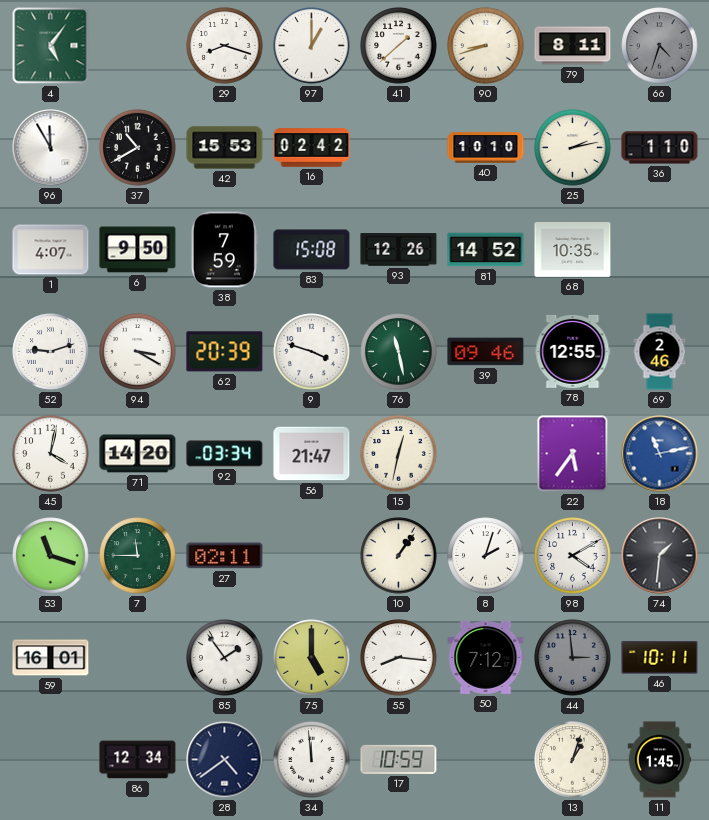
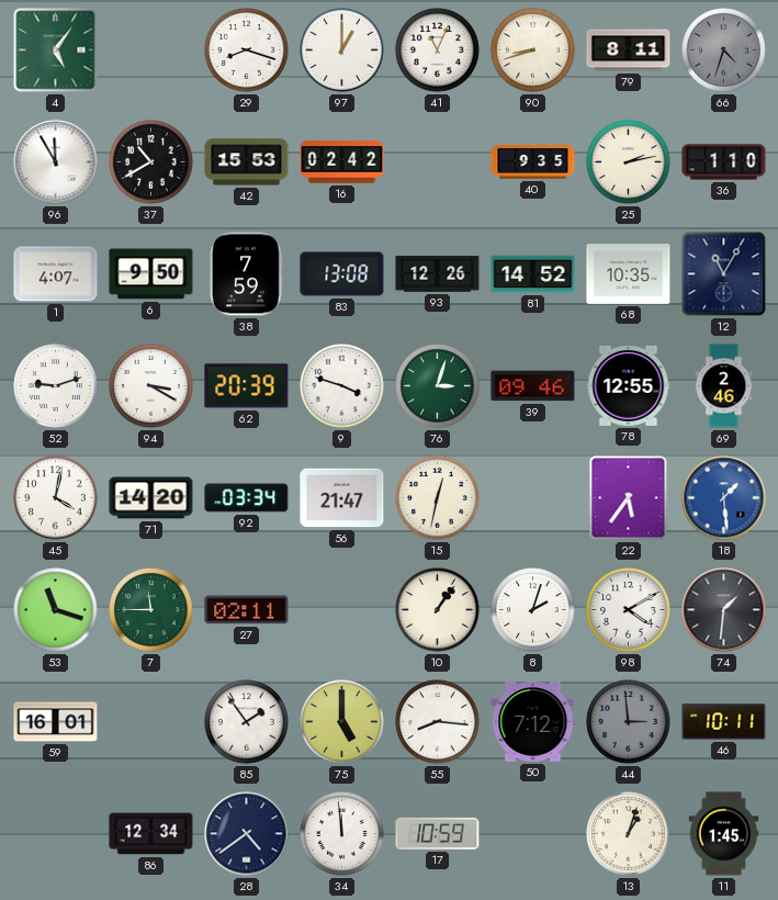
41: 1:38 -> 11:04
40: 10:10 -> 9:35
83: 15:08 -> 13:08
12: none -> 11:05
76: 11:28 -> 3:03
18: 11:13 -> 1:29
